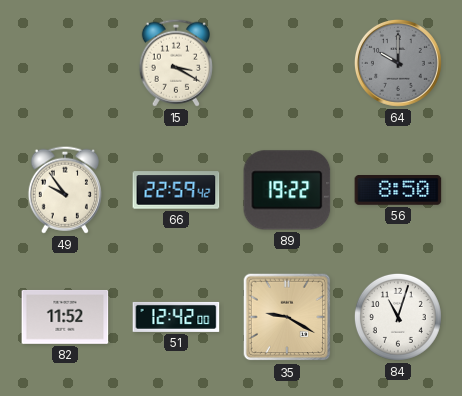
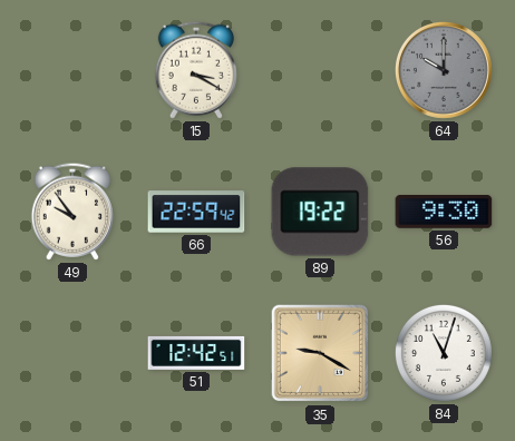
56: 8:50 -> 9:30
82: 11:52 -> none
51: 12:42:00 -> 12:42:51
